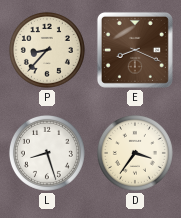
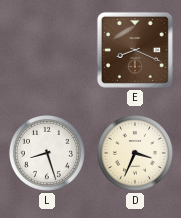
P: 8:37 -> none
D: 3:36 -> 3:34
